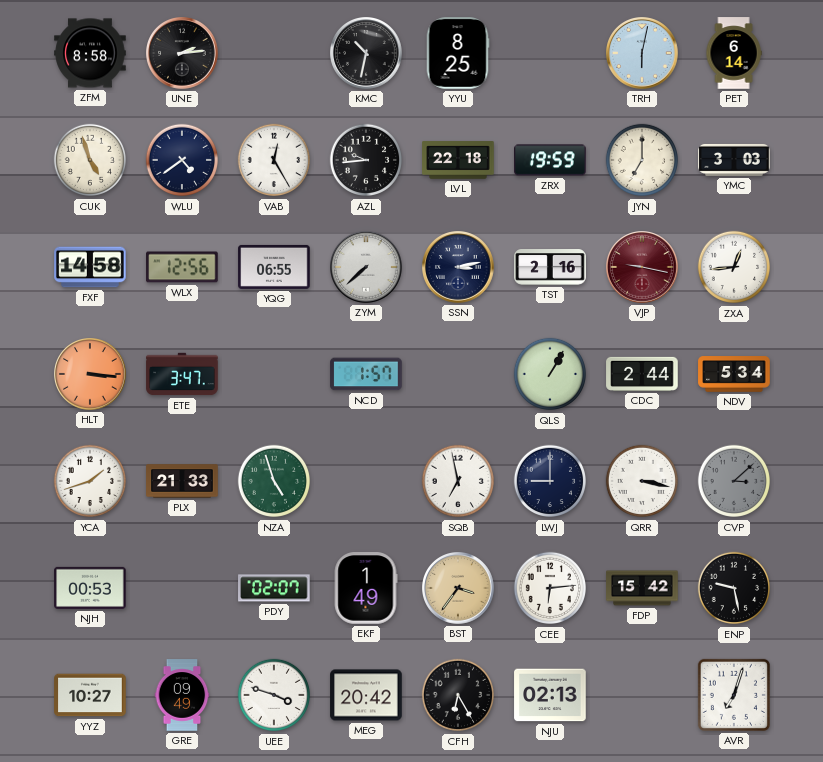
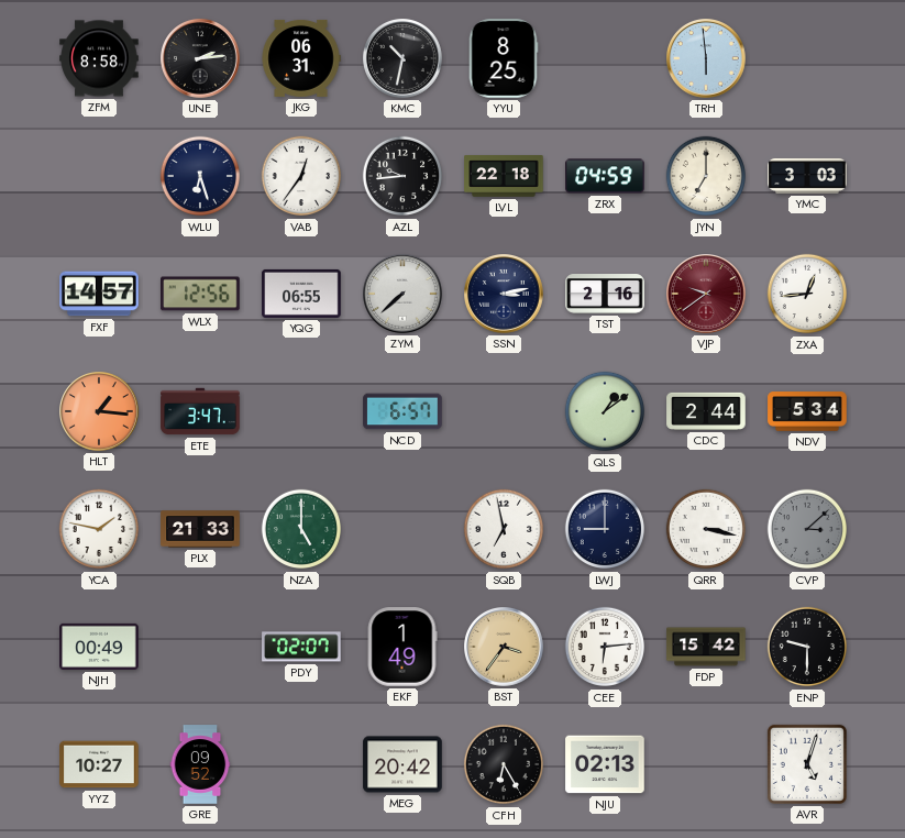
JKG: none -> 06:31
TRH: 6:02 -> 5:59
PET: 6:14 -> none
CUK: 4:57 -> none
WLU: 4:39 -> 6:27
VAB: 12:25 -> 12:36
ZRX: 19:59 -> 04:59
FXF: 14:58 -> 14:57
VJP: 9:17 -> 9:39
HLT: 3:16 -> 1:16
NCD: 1:57 -> 6:57
QLS: 1:05 -> 1:09
YCA: 1:42 -> 1:47
NZA: 4:57 -> 5:00
NJH: 00:53 -> 00:49
ENP: 9:28 -> 9:30
GRE: 09:49 -> 09:52
UEE: 3:48 -> none
AVR: 7:03 -> 5:03
